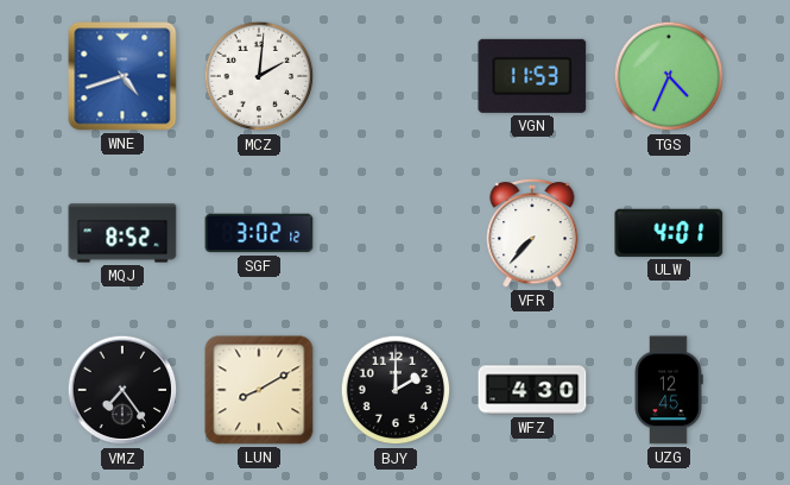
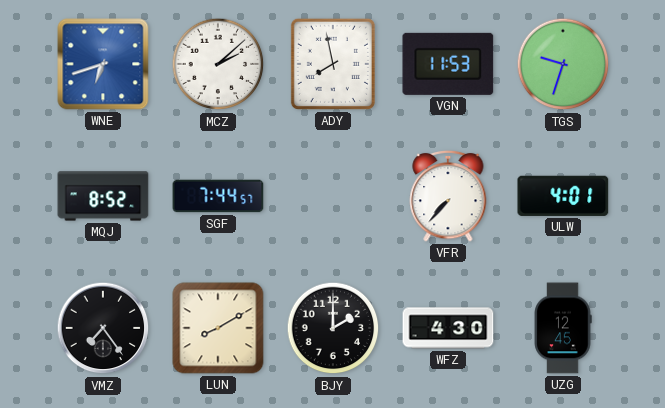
WNE: 4:42 -> 6:42
MCZ: 2:01 -> 2:08
ADY: none -> 7:58
TGS: 4:34 -> 9:33
SGF: 3:02 -> 7:44
